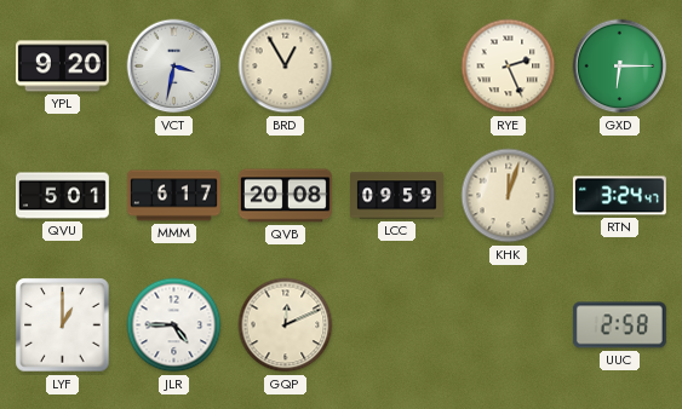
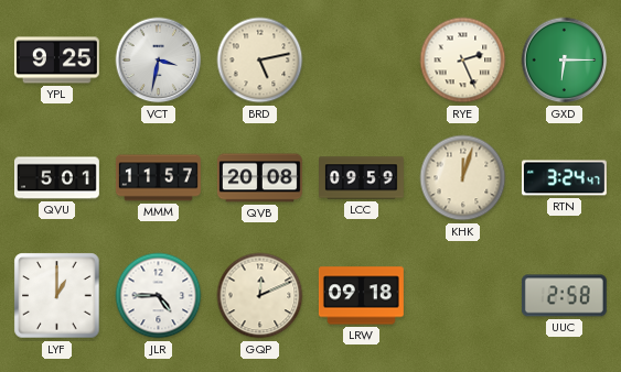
YPL: 9:20 -> 9:25
BRD: 12:55 -> 5:13
MMM: 6:17 -> 11:57
LRW: none -> 09:18
